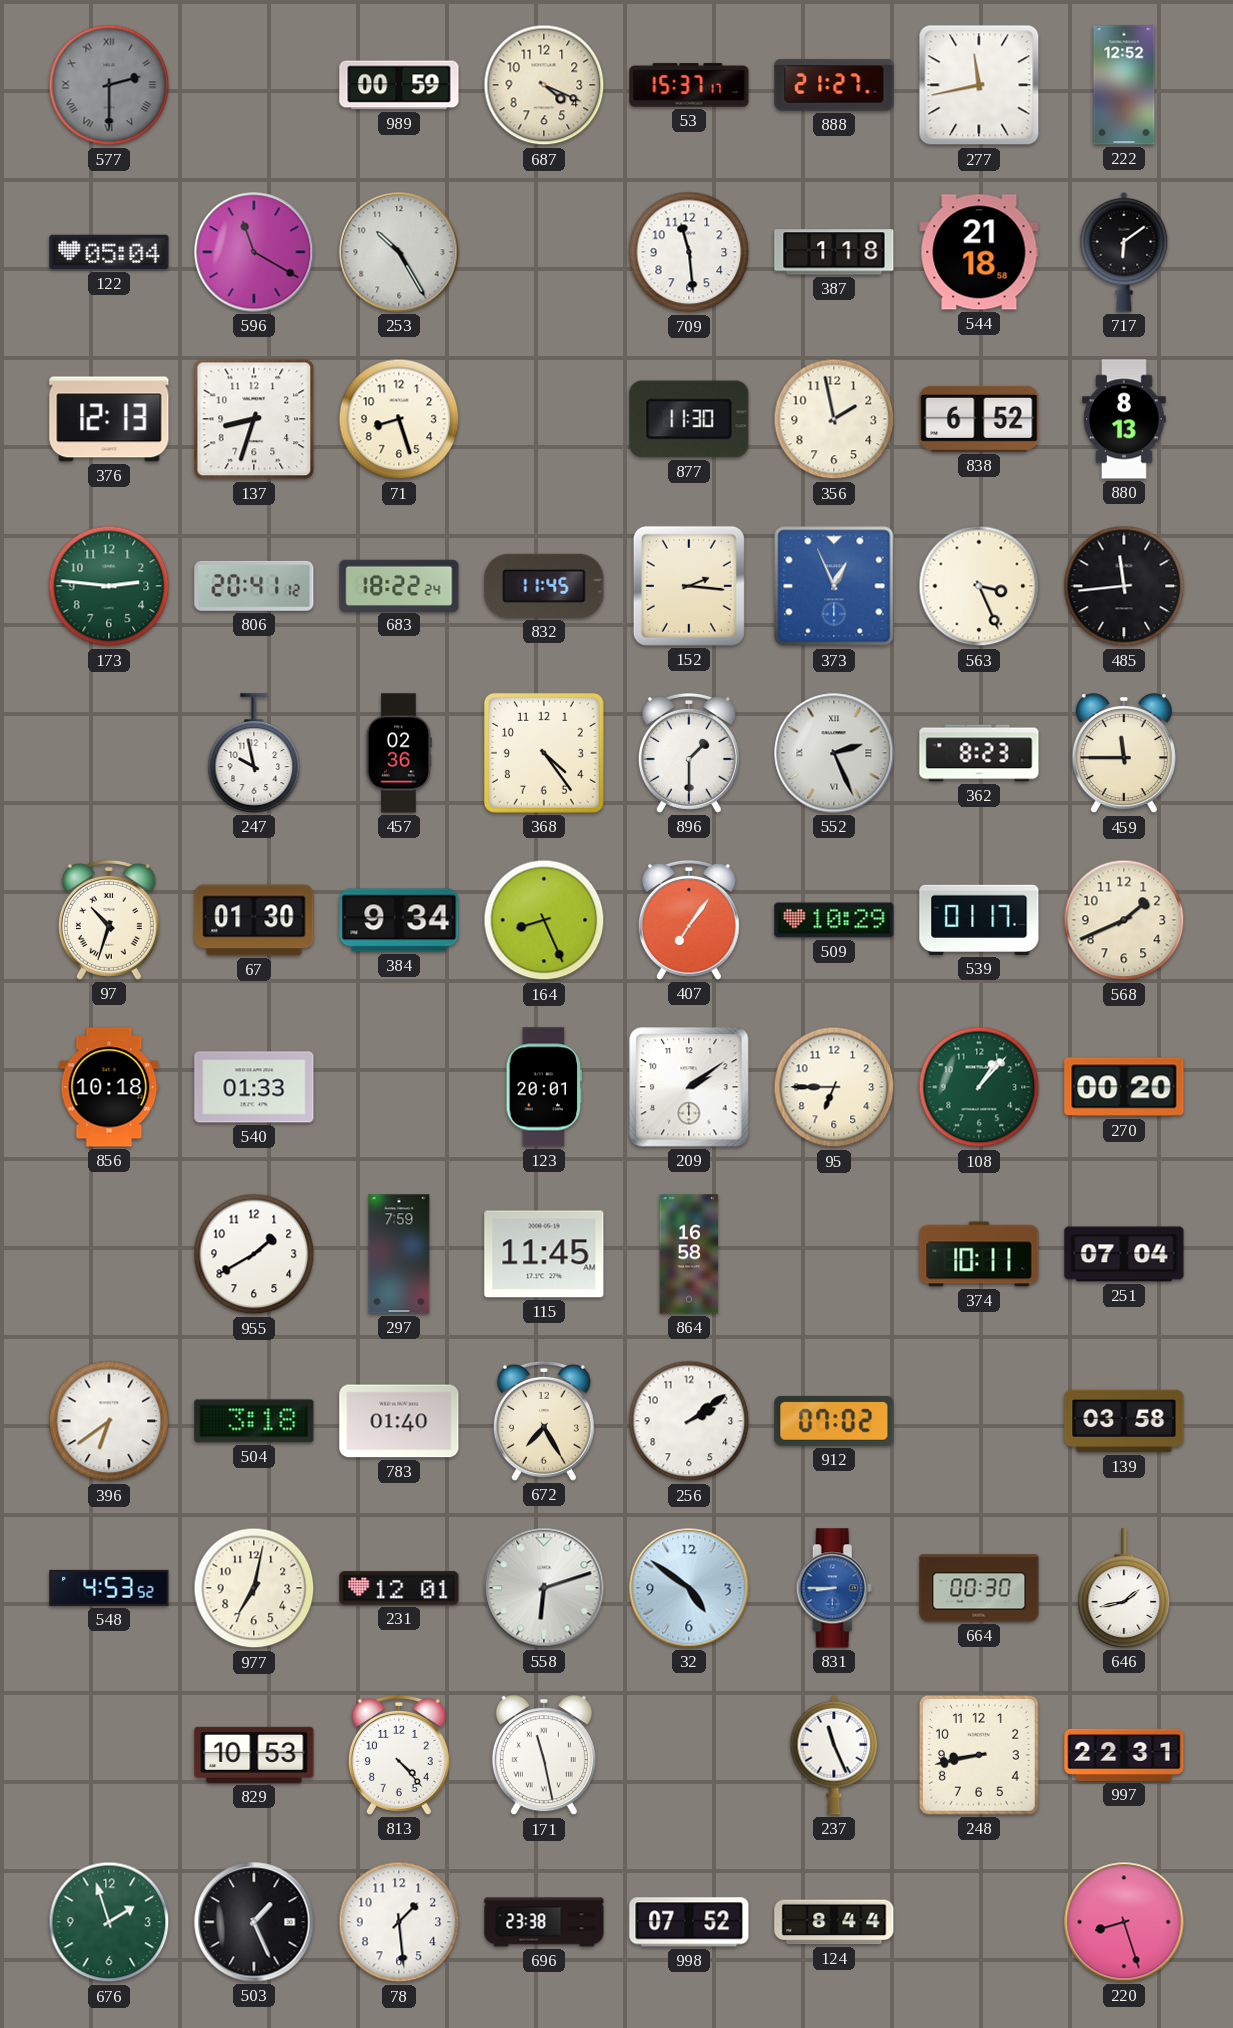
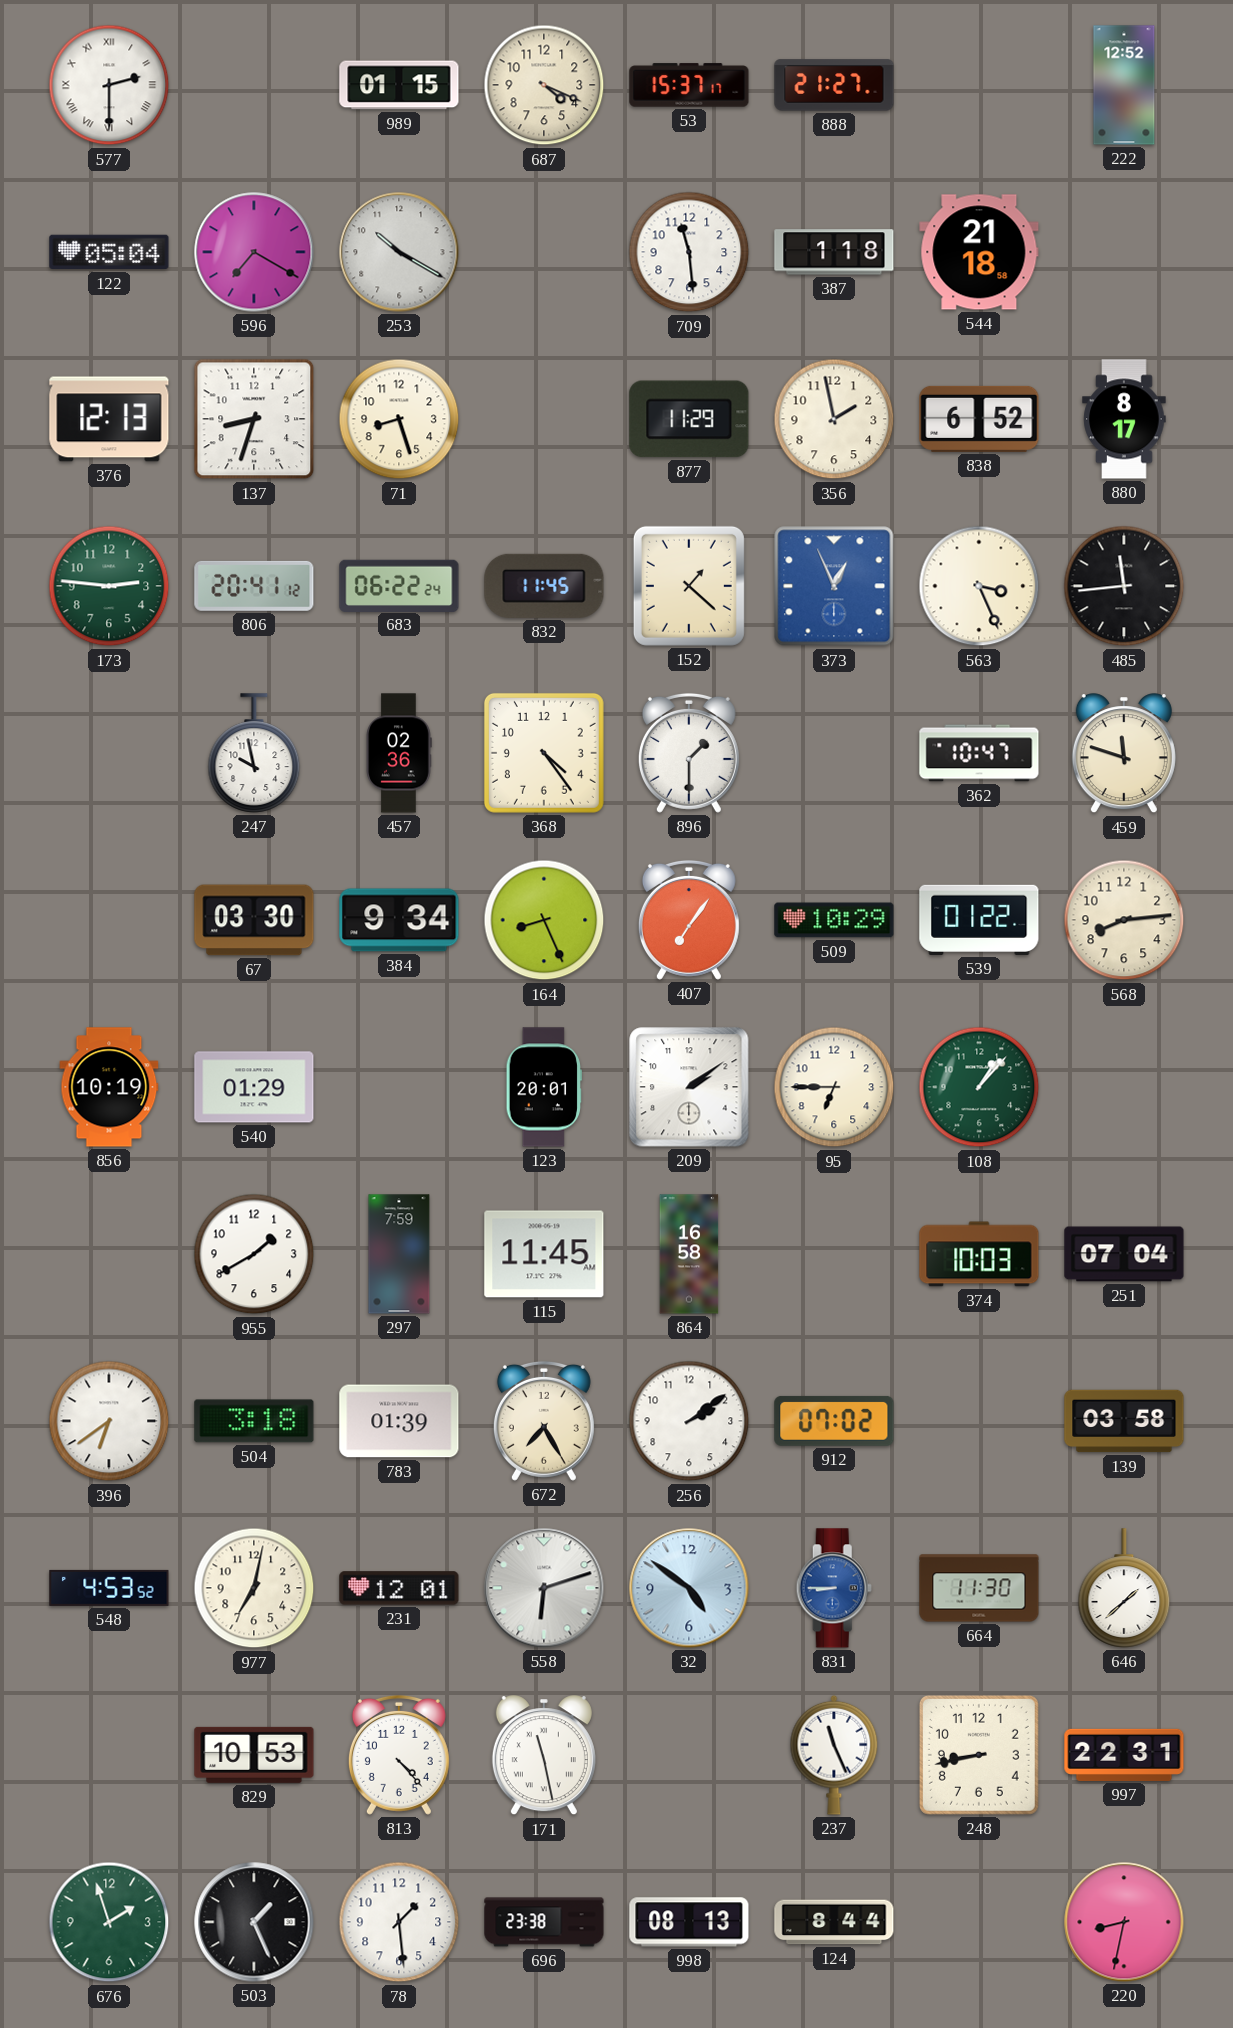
577 dial: grey -> white
989: 00:59 -> 01:15
277: 11:43 -> none
596: 11:20 -> 7:20
253: 10:25 -> 10:20
717: 6:09 -> none
877: 11:30 -> 11:29
880: 8:13 -> 8:17
683: 18:22 -> 06:22
152: 2:16 -> 1:22
552: 2:26 -> none
362: 8:23 -> 10:47
459: 11:45 -> 11:48
97: 10:33 -> none
67: 01:30 -> 03:30
539: 01:17 -> 01:22
568: 1:41 -> 8:14
856: 10:18 -> 10:19
540: 01:33 -> 01:29
270: 00:20 -> none
374: 10:11 -> 10:03
783: 01:40 -> 01:39
664: 00:30 -> 11:30
646: 1:43 -> 1:38
998: 07:52 -> 08:13
220: 8:27 -> 8:32
